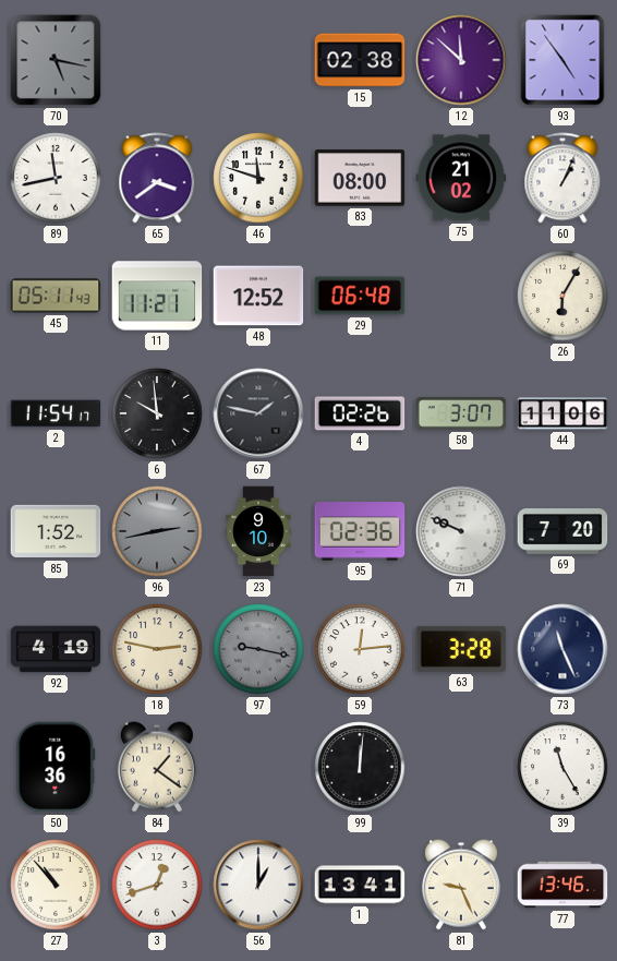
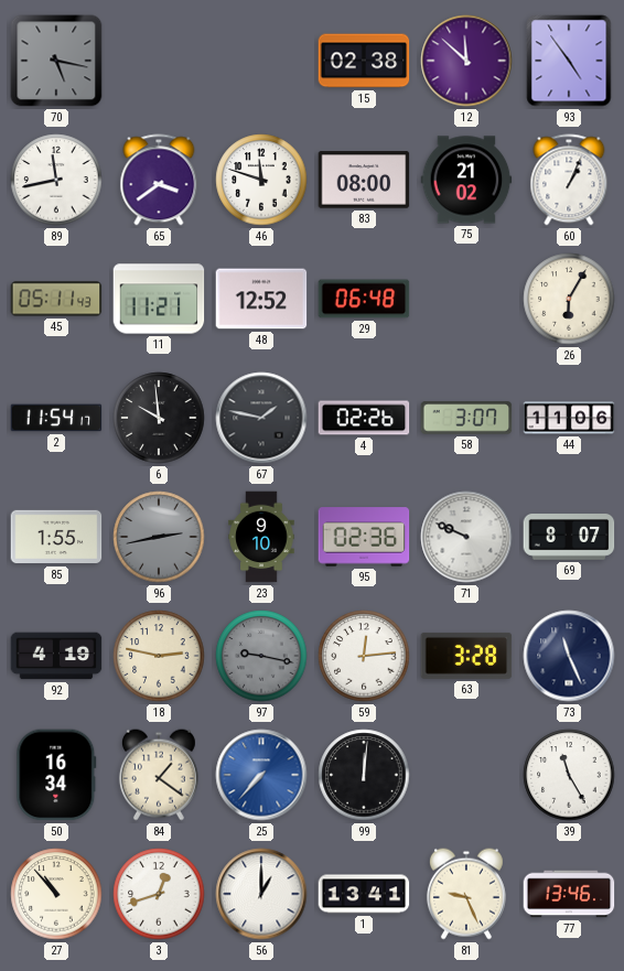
85: 1:52 -> 1:55
69: 7:20 -> 8:07
50: 16:36 -> 16:34
25: none -> 7:37
